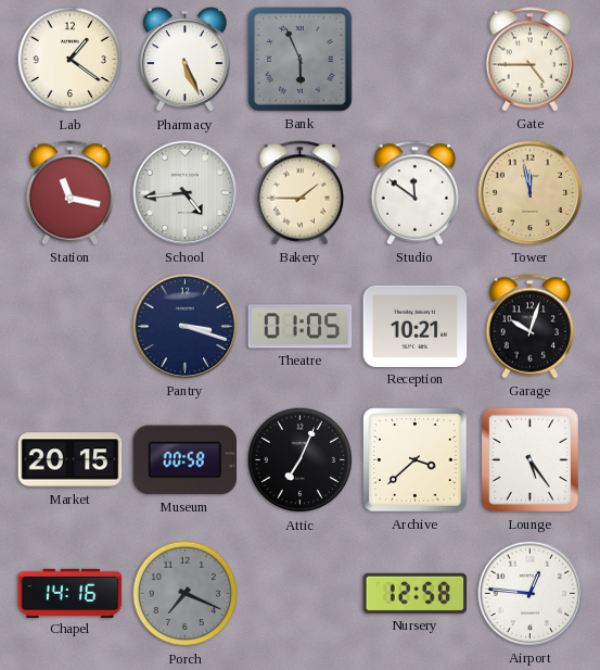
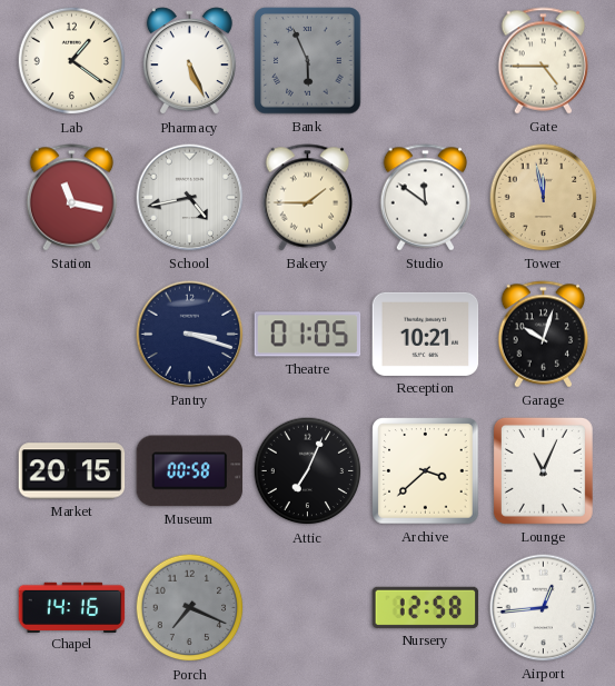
School: 4:44 -> 4:43
Lounge: 5:24 -> 11:04
Airport: 12:46 -> 12:44
